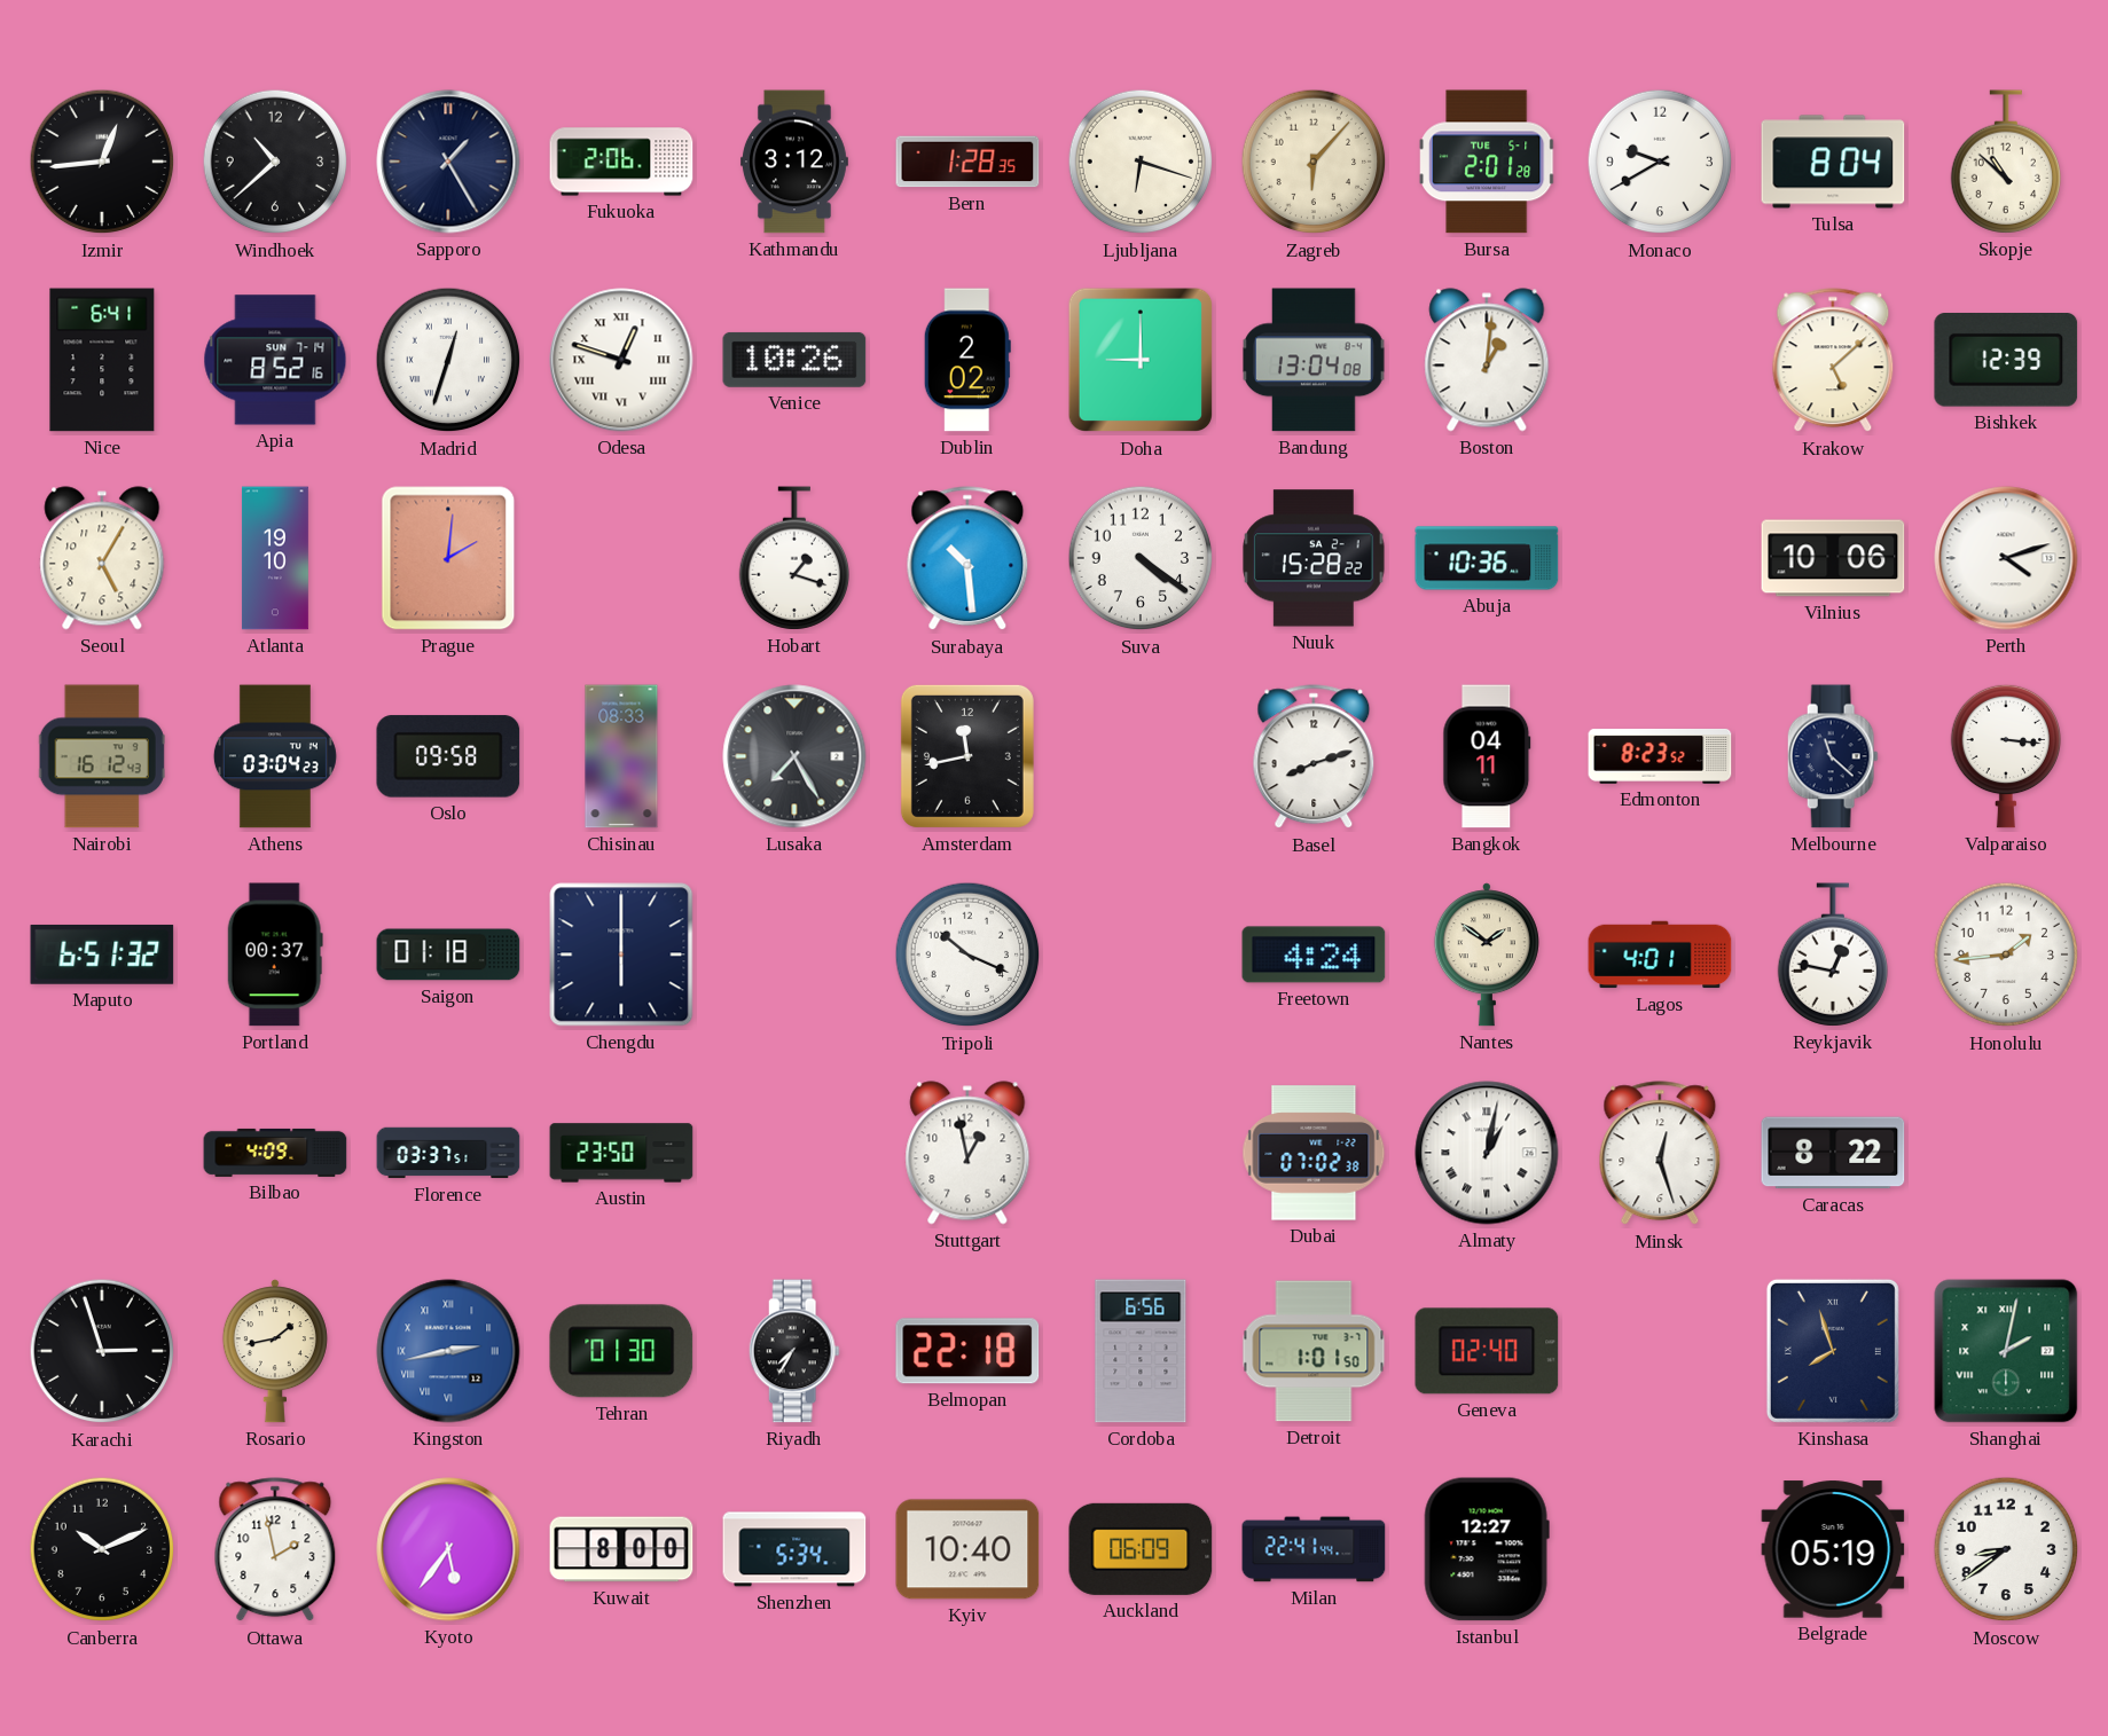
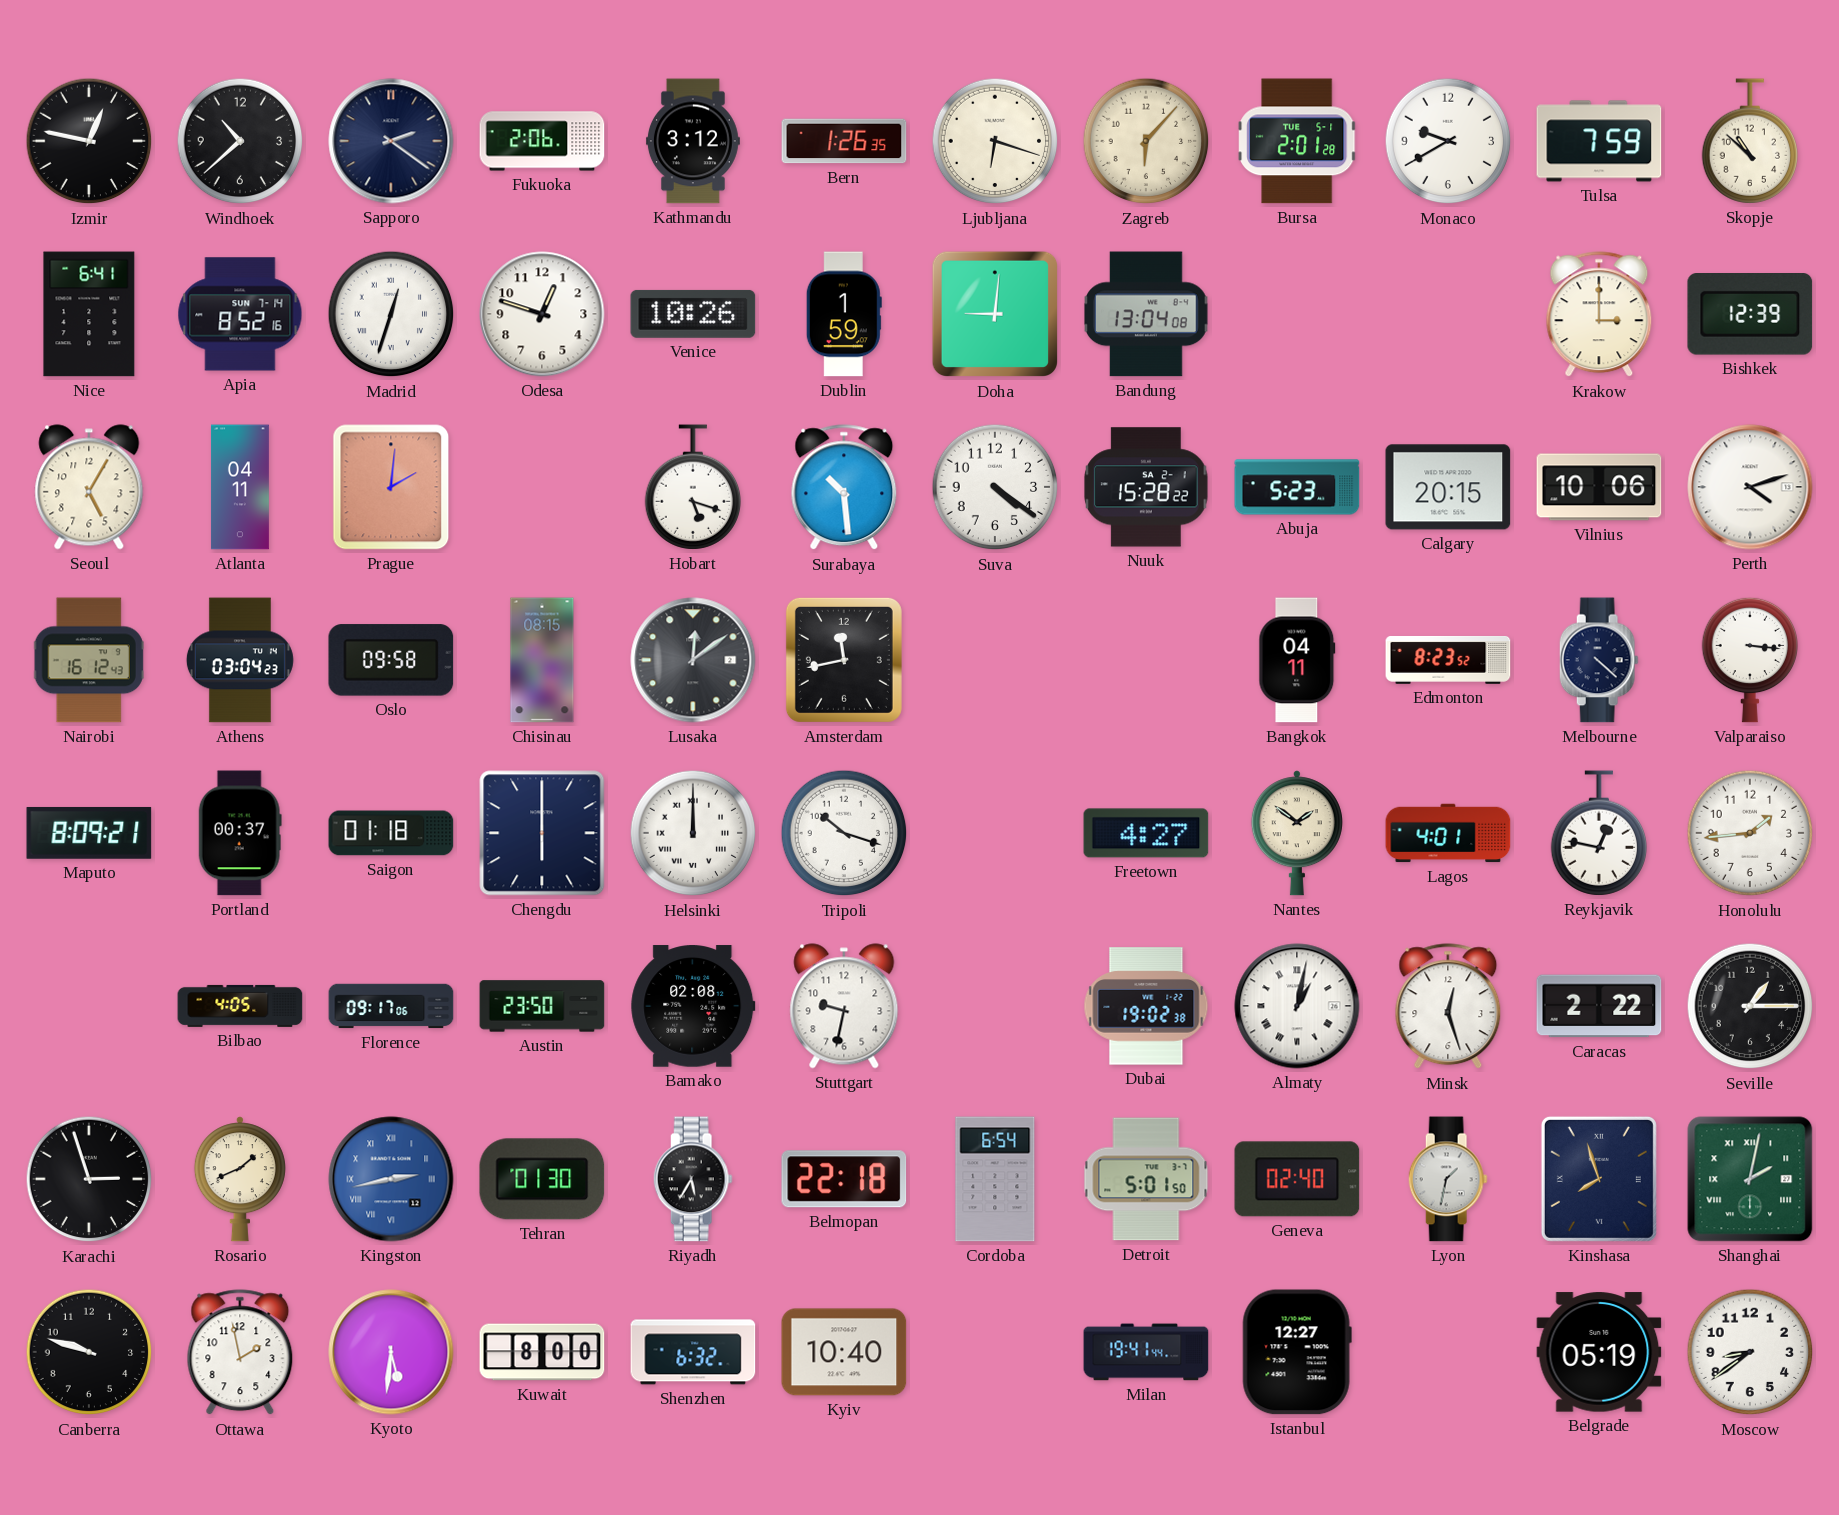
Izmir: 12:44 -> 12:47
Sapporo: 1:25 -> 2:21
Bern: 1:28 -> 1:26
Tulsa: 8:04 -> 7:59
Odesa numerals: Roman -> Arabic
Dublin: 2:02 -> 1:59
Doha: 9:00 -> 9:01
Boston: 1:01 -> none
Krakow: 5:08 -> 3:00
Atlanta: 19:10 -> 04:11
Hobart: 1:18 -> 5:18
Abuja: 10:36 -> 5:23
Calgary: none -> 20:15
Chisinau: 08:33 -> 08:15
Lusaka: 7:25 -> 12:09
Basel: 8:12 -> none
Melbourne: 11:22 -> 4:22
Maputo: 6:51 -> 8:09
Helsinki: none -> 12:00
Tripoli: 10:19 -> 10:18
Freetown: 4:24 -> 4:27
Bilbao: 4:09 -> 4:05
Florence: 03:37 -> 09:17
Bamako: none -> 02:08
Stuttgart: 12:58 -> 9:32
Dubai: 07:02 -> 19:02
Caracas: 8:22 -> 2:22
Seville: none -> 1:15
Rosario: 1:43 -> 1:41
Riyadh: 7:35 -> 5:35
Cordoba: 6:56 -> 6:54
Detroit: 1:01 -> 5:01
Lyon: none -> 1:32
Canberra: 10:11 -> 9:48
Kyoto: 5:36 -> 5:31
Shenzhen: 5:34 -> 6:32
Auckland: 06:09 -> none
Milan: 22:41 -> 19:41
